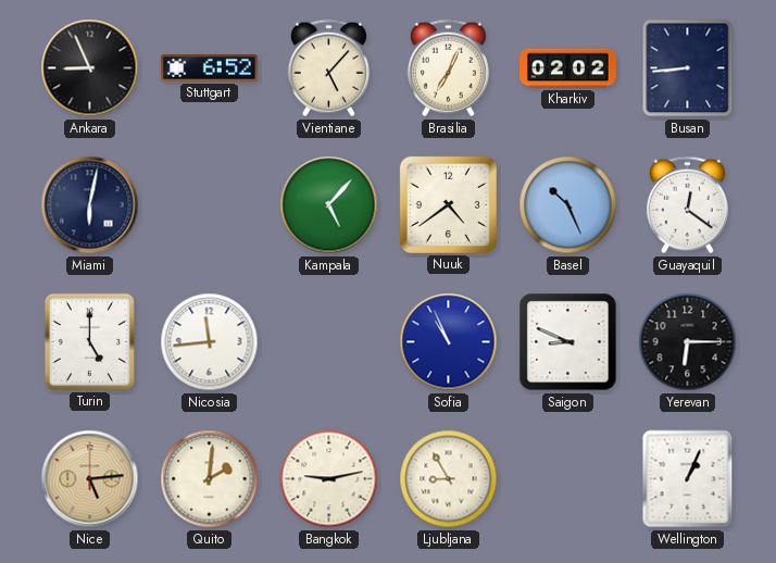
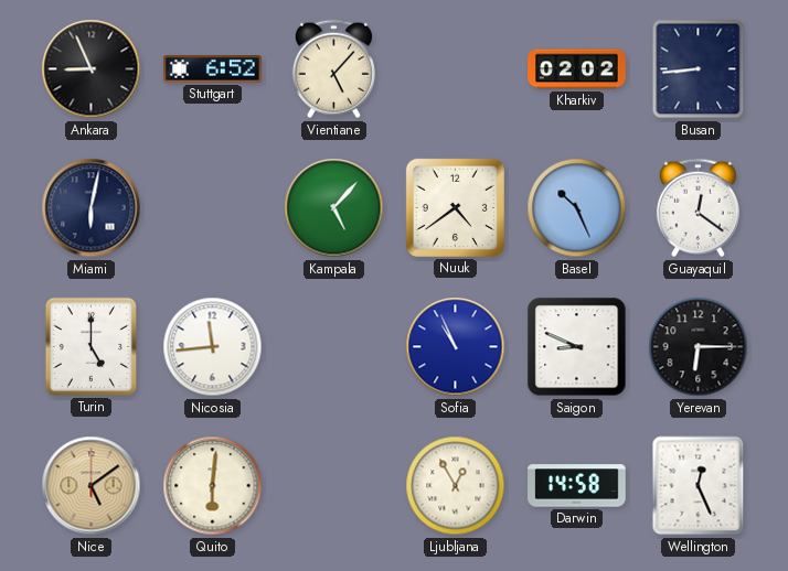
Brasilia: 7:04 -> none
Nice: 5:14 -> 5:09
Quito: 2:01 -> 6:01
Bangkok: 9:13 -> none
Ljubljana: 8:55 -> 12:55
Darwin: none -> 14:58
Wellington: 1:04 -> 12:26
